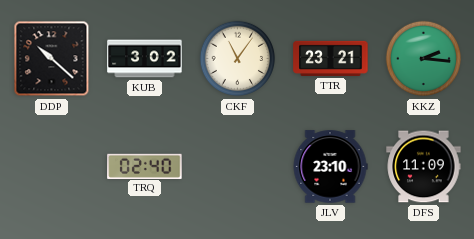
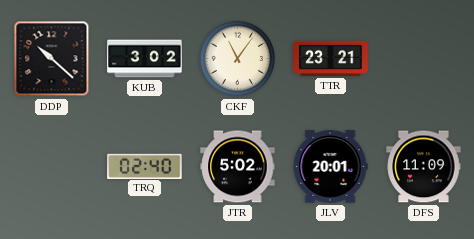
KKZ: 2:16 -> none
JTR: none -> 5:02
JLV: 23:10 -> 20:01
